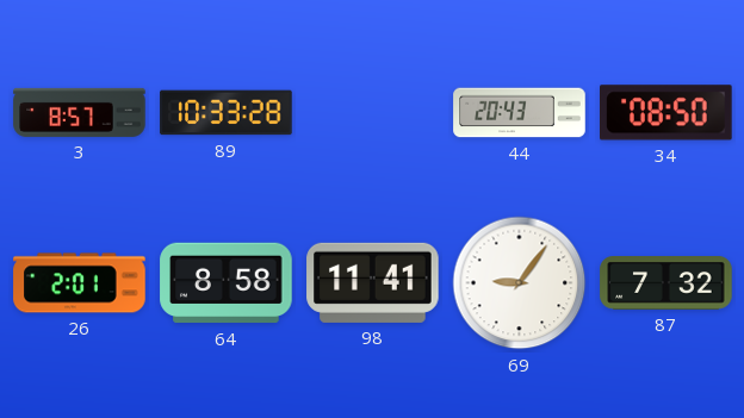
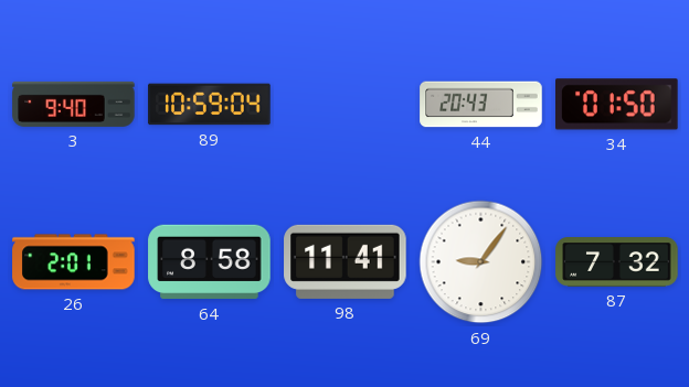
3: 8:57 -> 9:40
89: 10:33 -> 10:59
34: 08:50 -> 01:50
